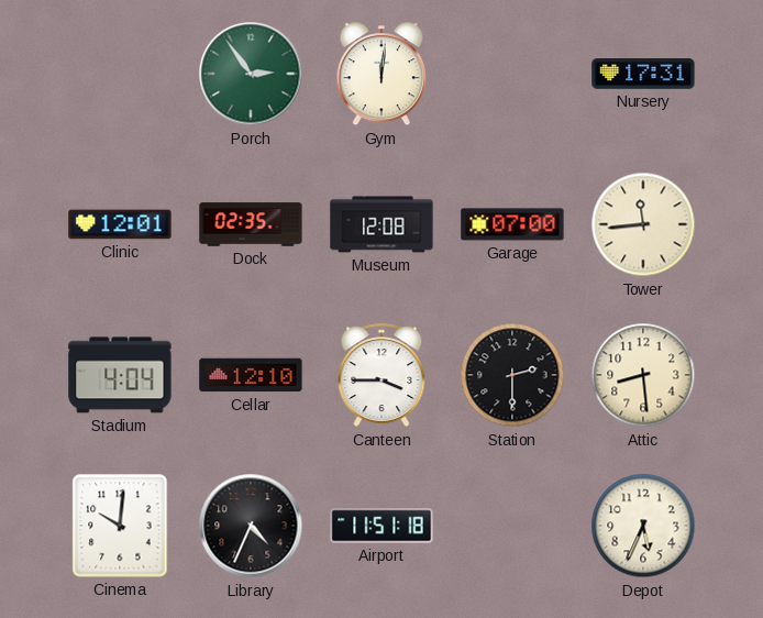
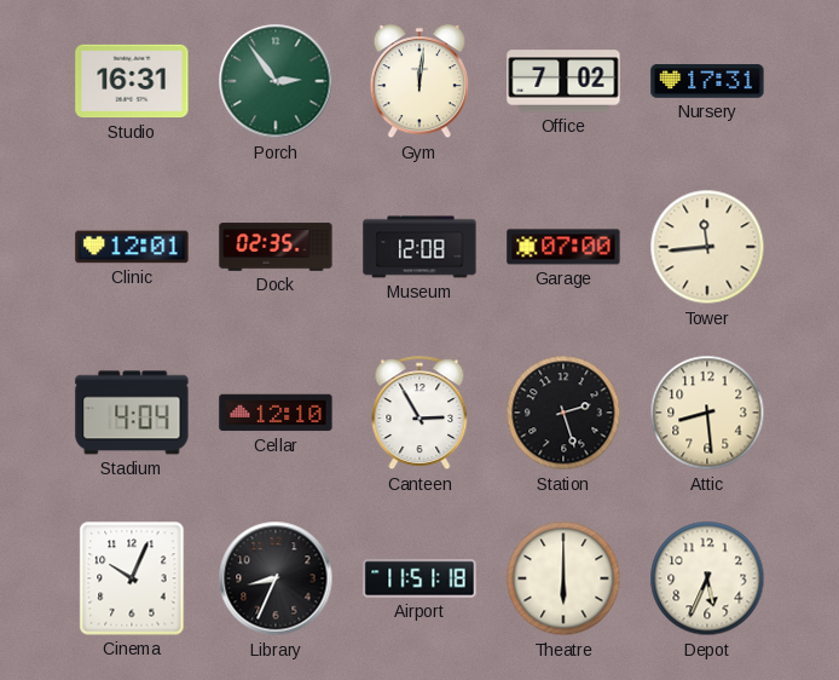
Studio: none -> 16:31
Office: none -> 7:02
Canteen: 3:45 -> 2:55
Station: 2:30 -> 2:27
Cinema: 10:01 -> 10:04
Library: 4:34 -> 8:34
Theatre: none -> 6:00
